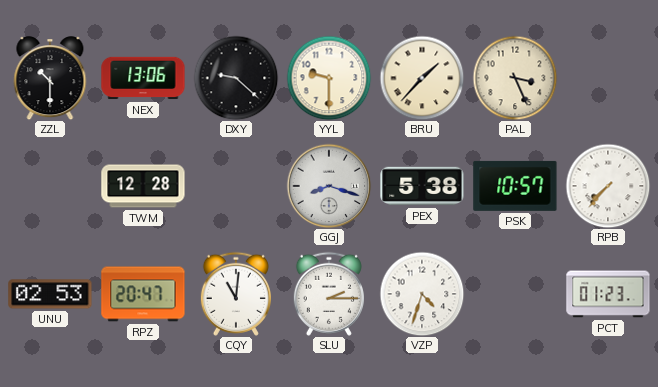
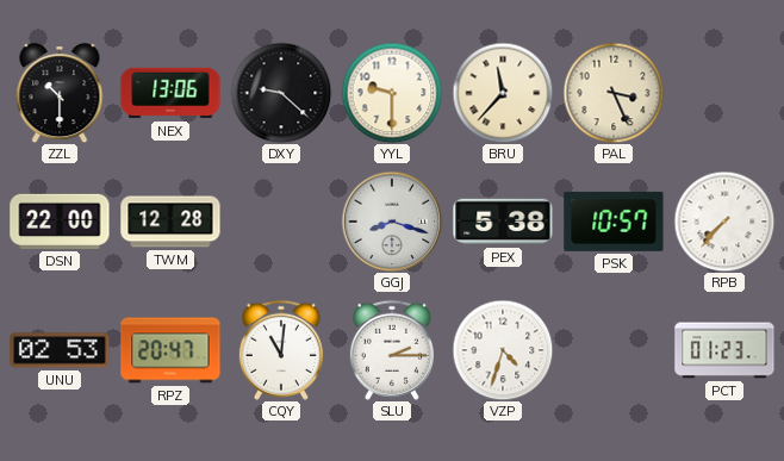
BRU: 1:37 -> 11:37
DSN: none -> 22:00
